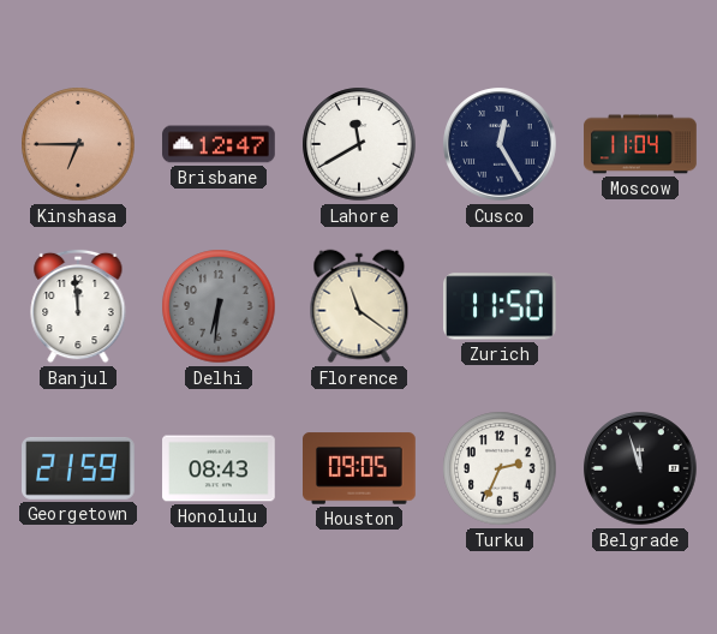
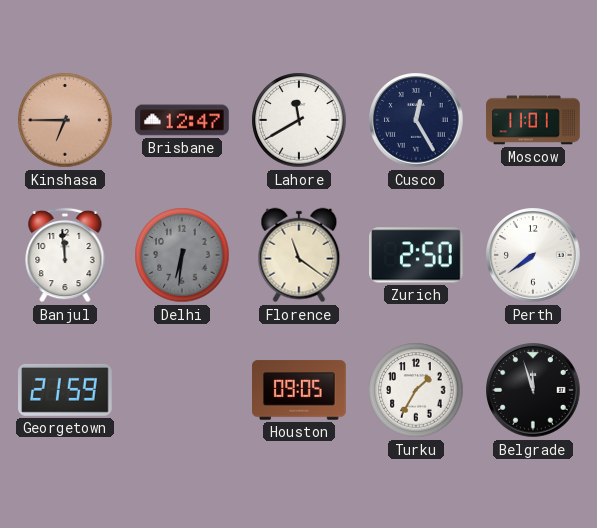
Moscow: 11:04 -> 11:01
Zurich: 11:50 -> 2:50
Perth: none -> 7:39
Honolulu: 08:43 -> none
Turku: 2:34 -> 1:35
